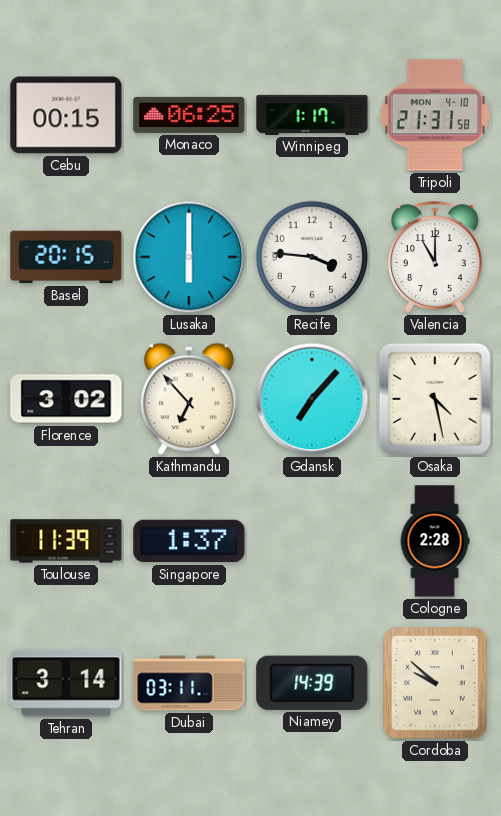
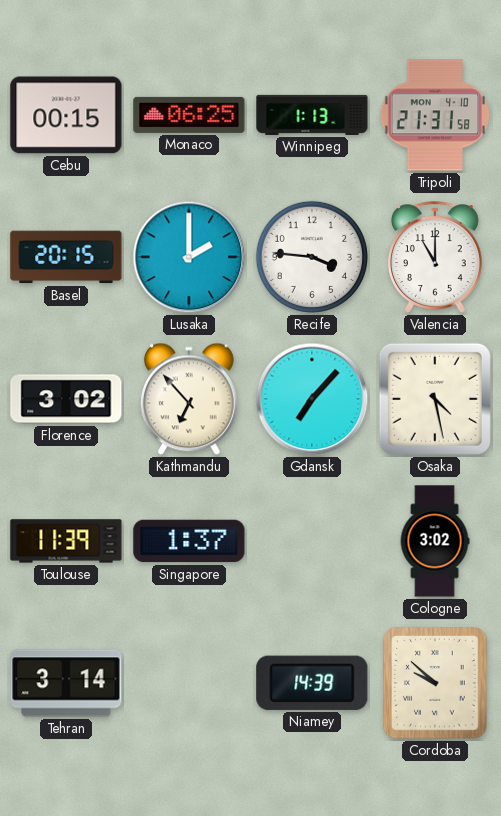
Winnipeg: 1:17 -> 1:13
Lusaka: 6:00 -> 2:00
Cologne: 2:28 -> 3:02
Dubai: 03:11 -> none
